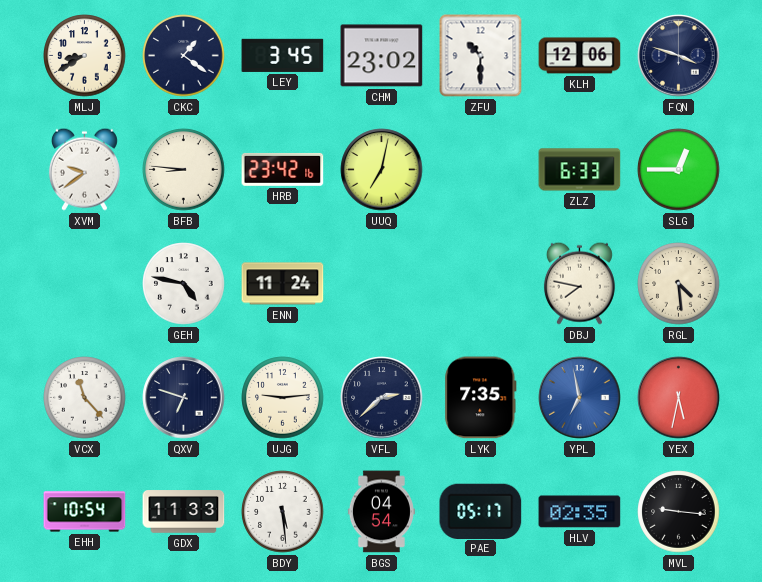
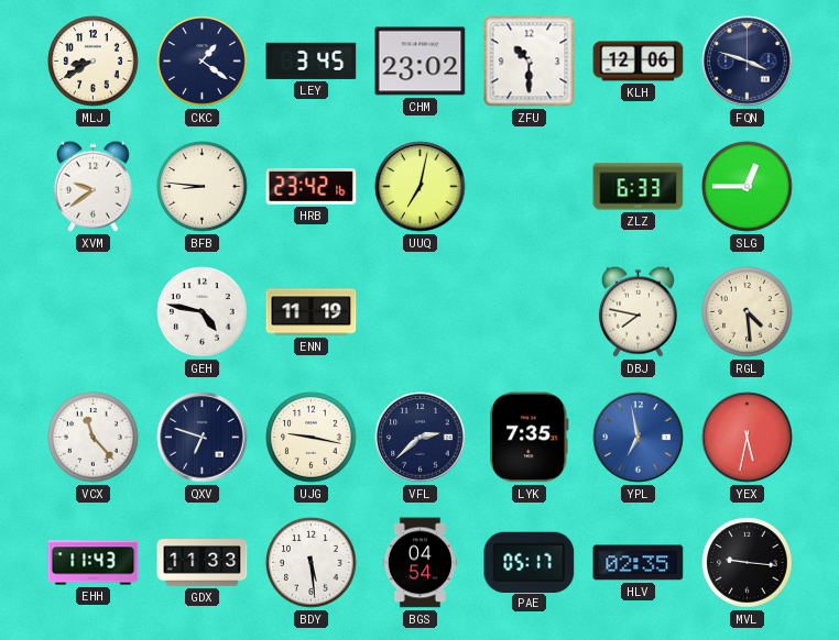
ENN: 11:24 -> 11:19
UJG: 9:14 -> 9:17
EHH: 10:54 -> 11:43
